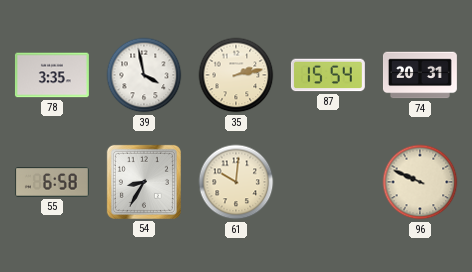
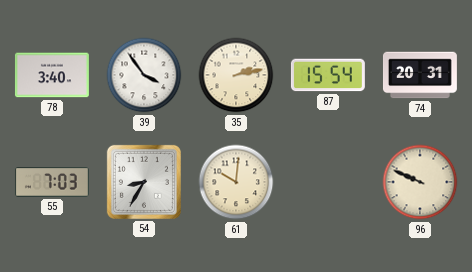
78: 3:35 -> 3:40
39: 3:58 -> 3:54
55: 6:58 -> 7:03
